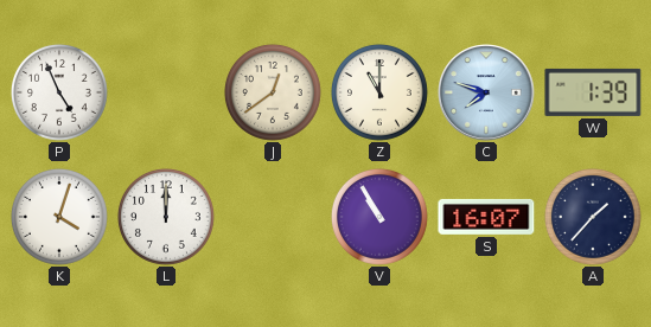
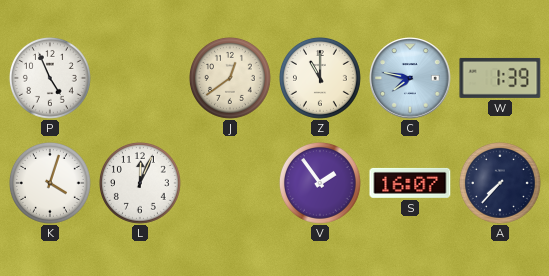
C: 7:48 -> 7:47
L: 12:00 -> 12:04
V: 10:55 -> 1:54
A: 1:37 -> 7:37
